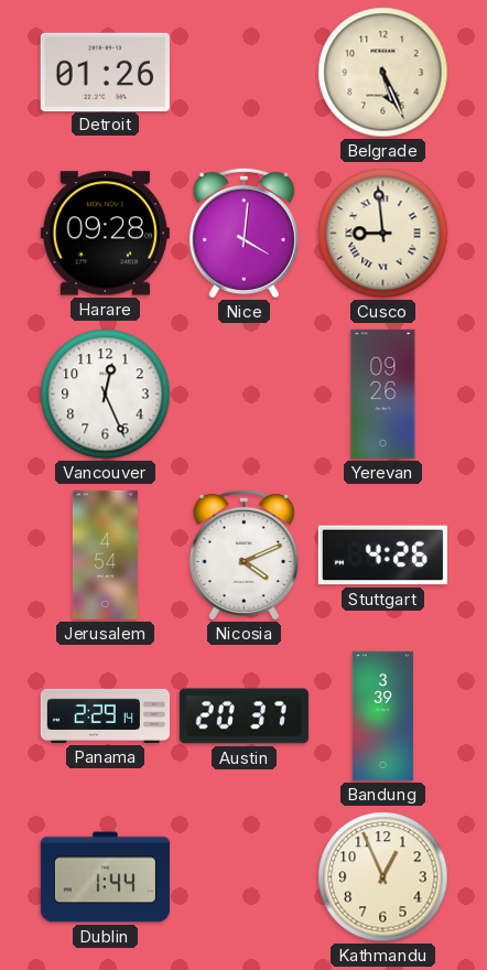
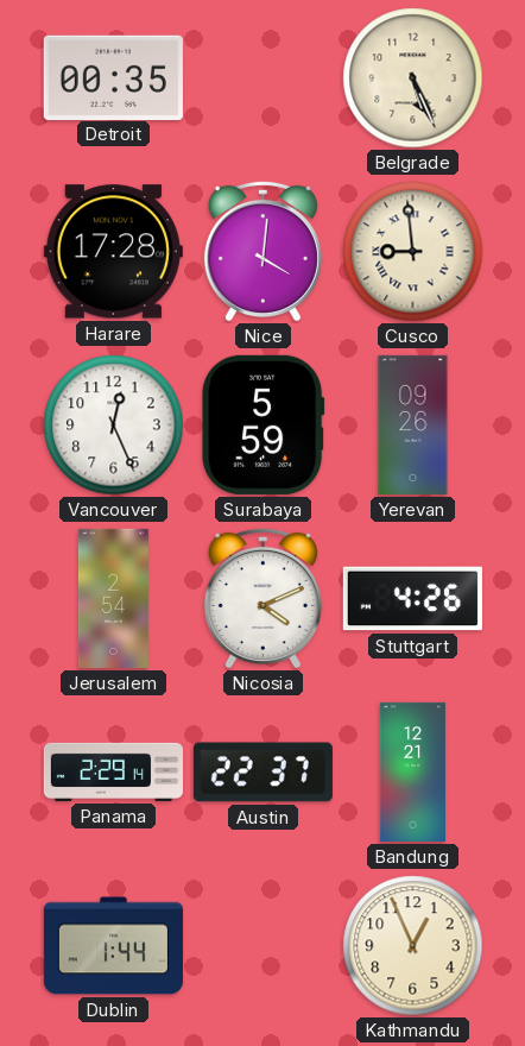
Detroit: 01:26 -> 00:35
Harare: 09:28 -> 17:28
Surabaya: none -> 5:59
Jerusalem: 4:54 -> 2:54
Austin: 20:37 -> 22:37
Bandung: 3:39 -> 12:21
